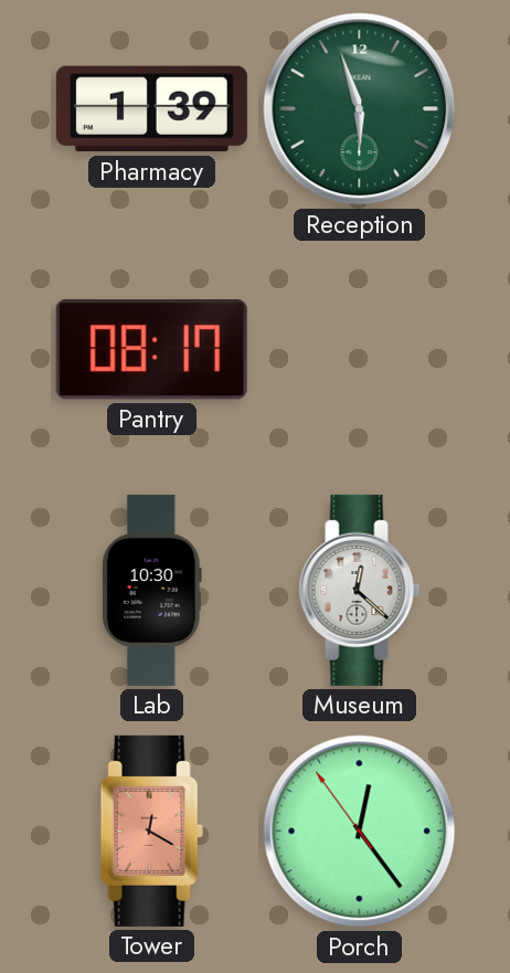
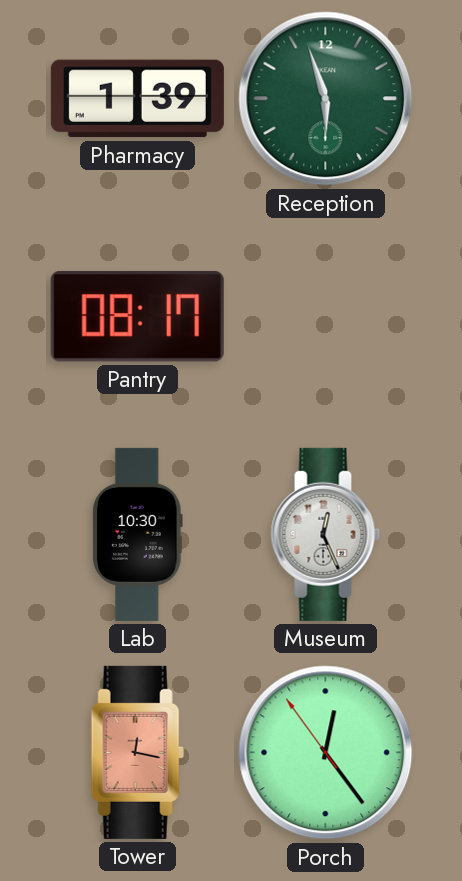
Museum: 12:22 -> 12:26
Tower: 12:20 -> 12:17
